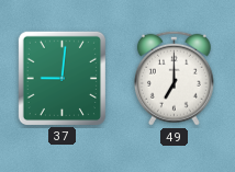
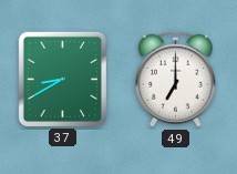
37: 9:01 -> 8:40
